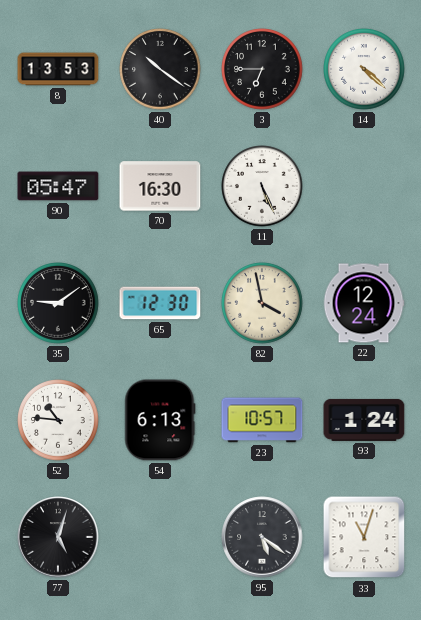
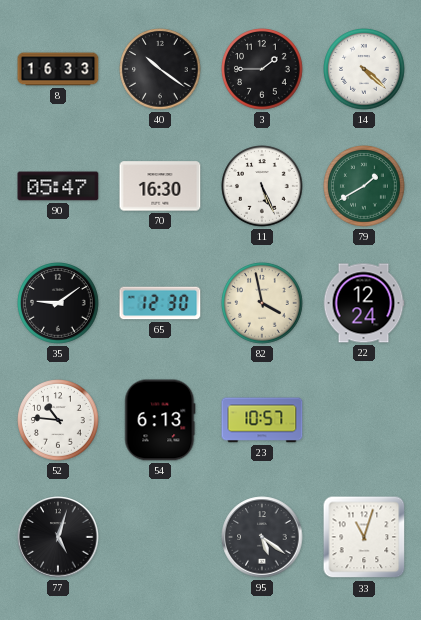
8: 13:53 -> 16:33
3: 6:45 -> 1:45
79: none -> 1:40
93: 1:24 -> none
